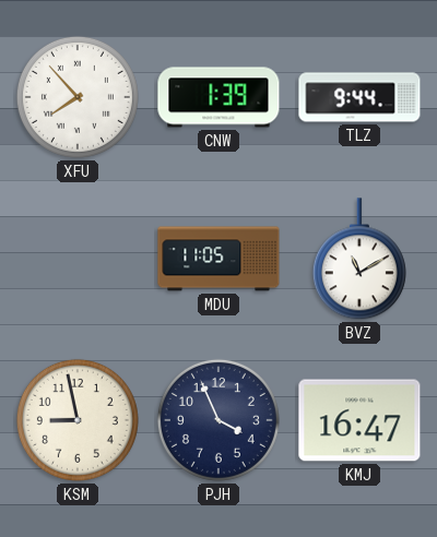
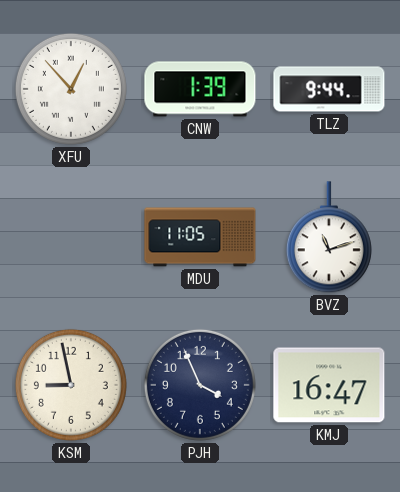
XFU: 7:53 -> 12:53
BVZ: 11:10 -> 11:12
